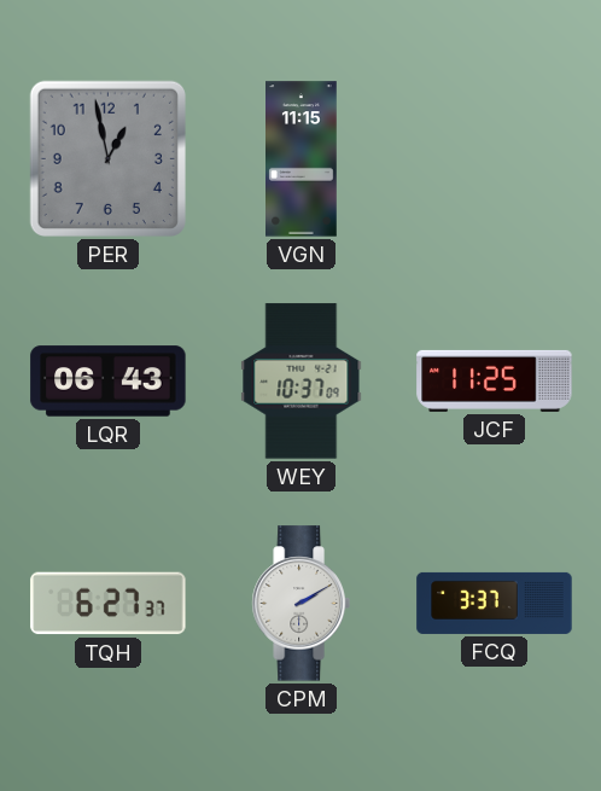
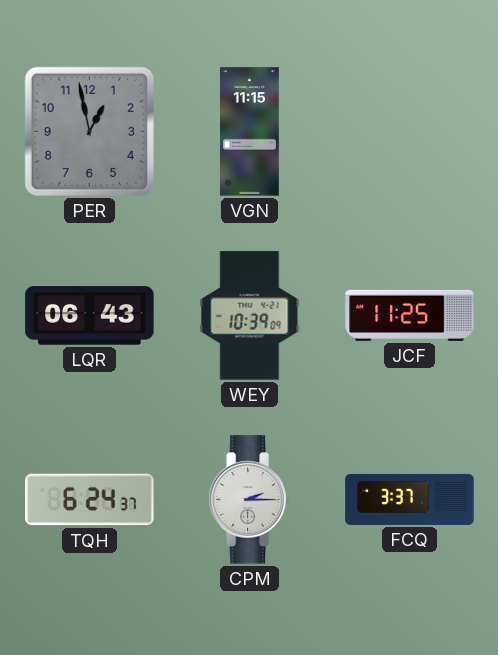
WEY: 10:37 -> 10:39
TQH: 6:27 -> 6:24
CPM: 2:10 -> 2:15
